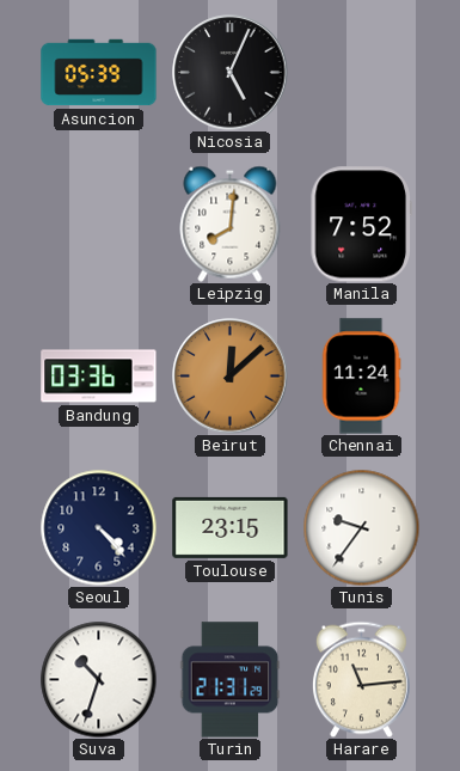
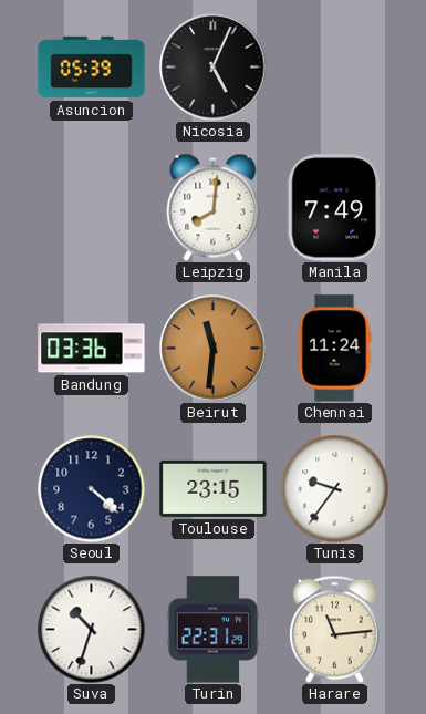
Manila: 7:52 -> 7:49
Beirut: 12:08 -> 11:31
Seoul: 4:23 -> 4:22
Turin: 21:31 -> 22:31
